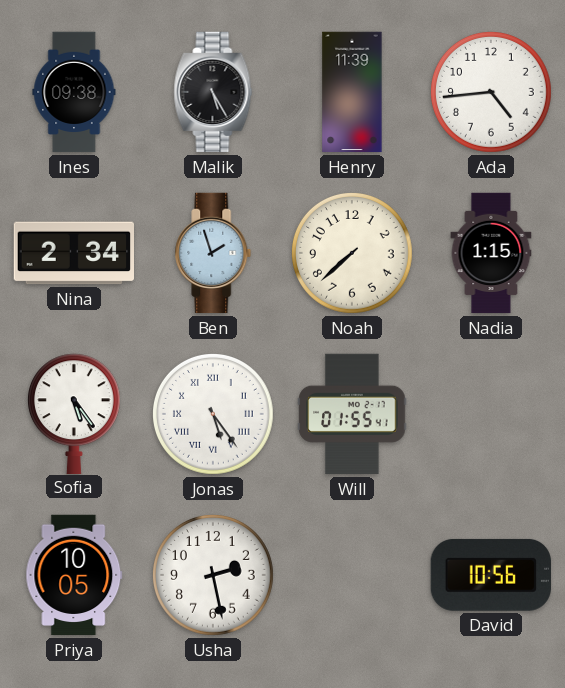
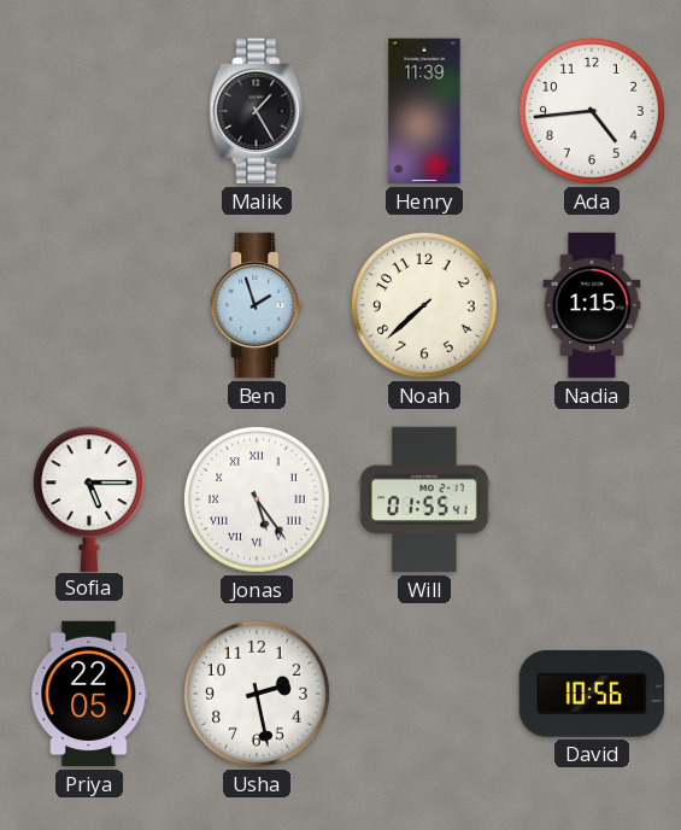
Ines: 09:38 -> none
Malik: 5:25 -> 1:25
Nina: 2:34 -> none
Sofia: 5:24 -> 5:15
Priya: 10:05 -> 22:05
